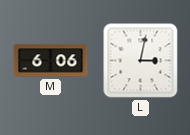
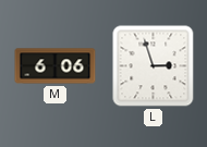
L: 3:02 -> 2:57
